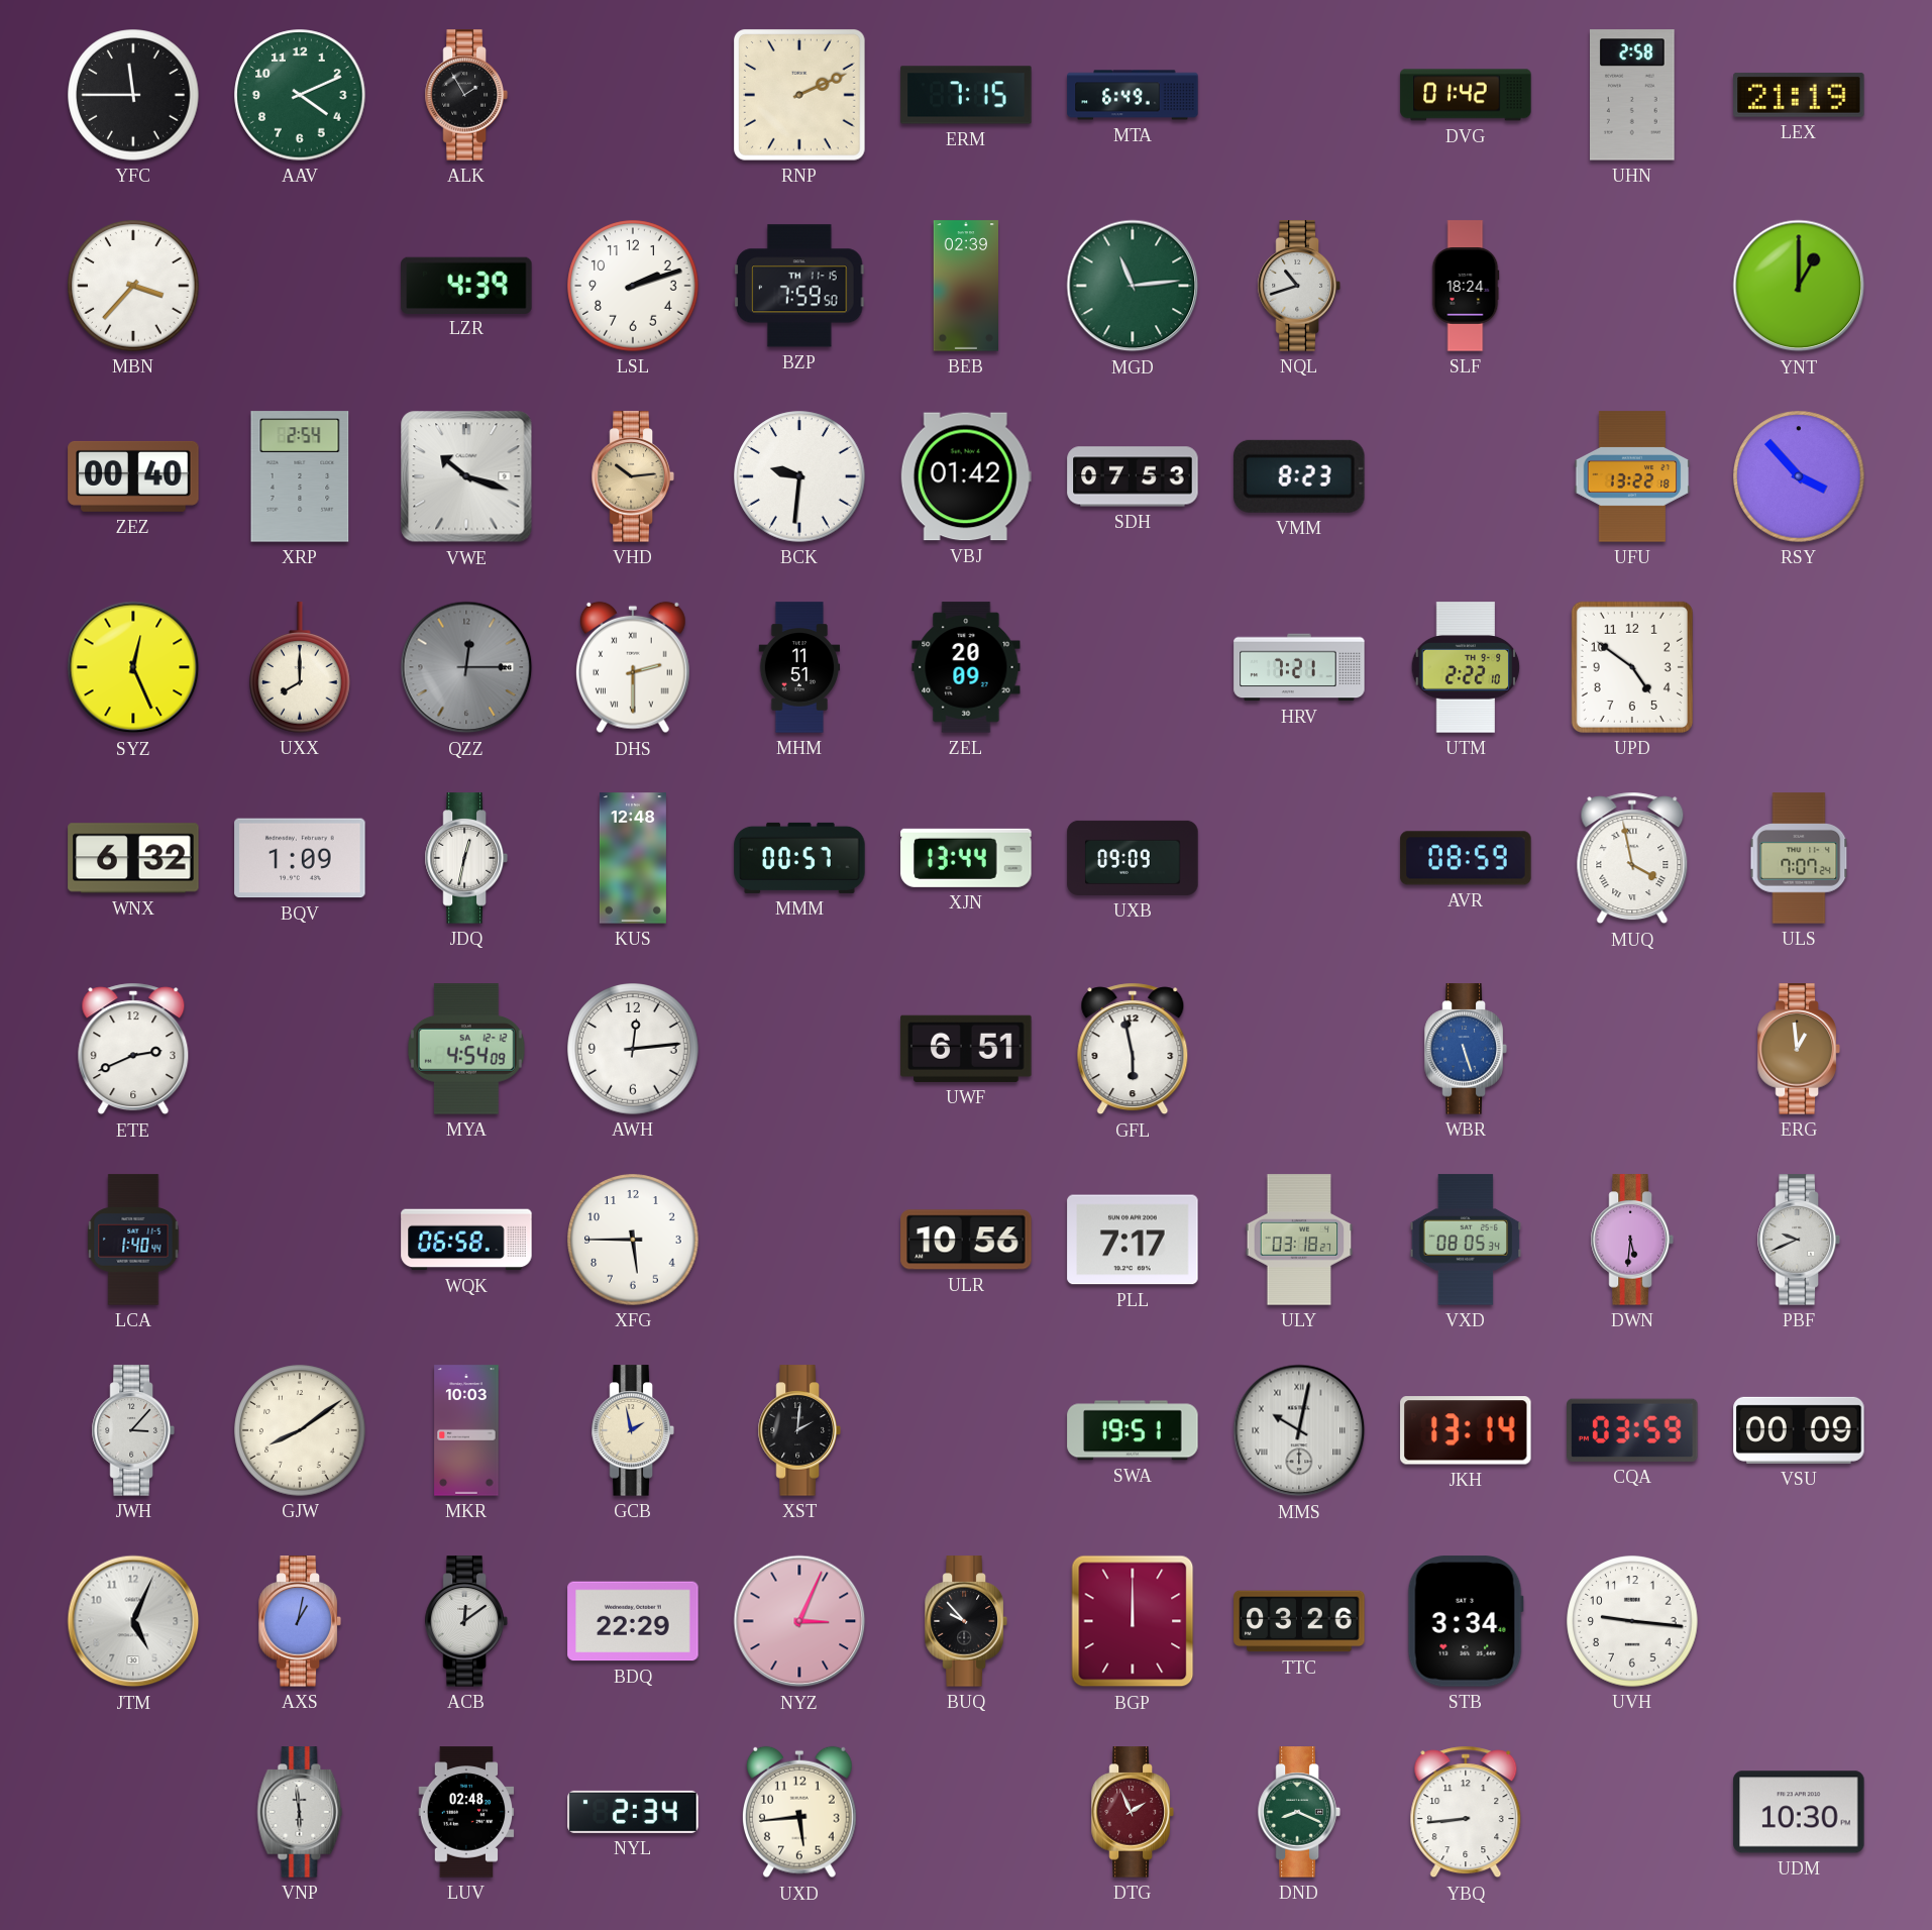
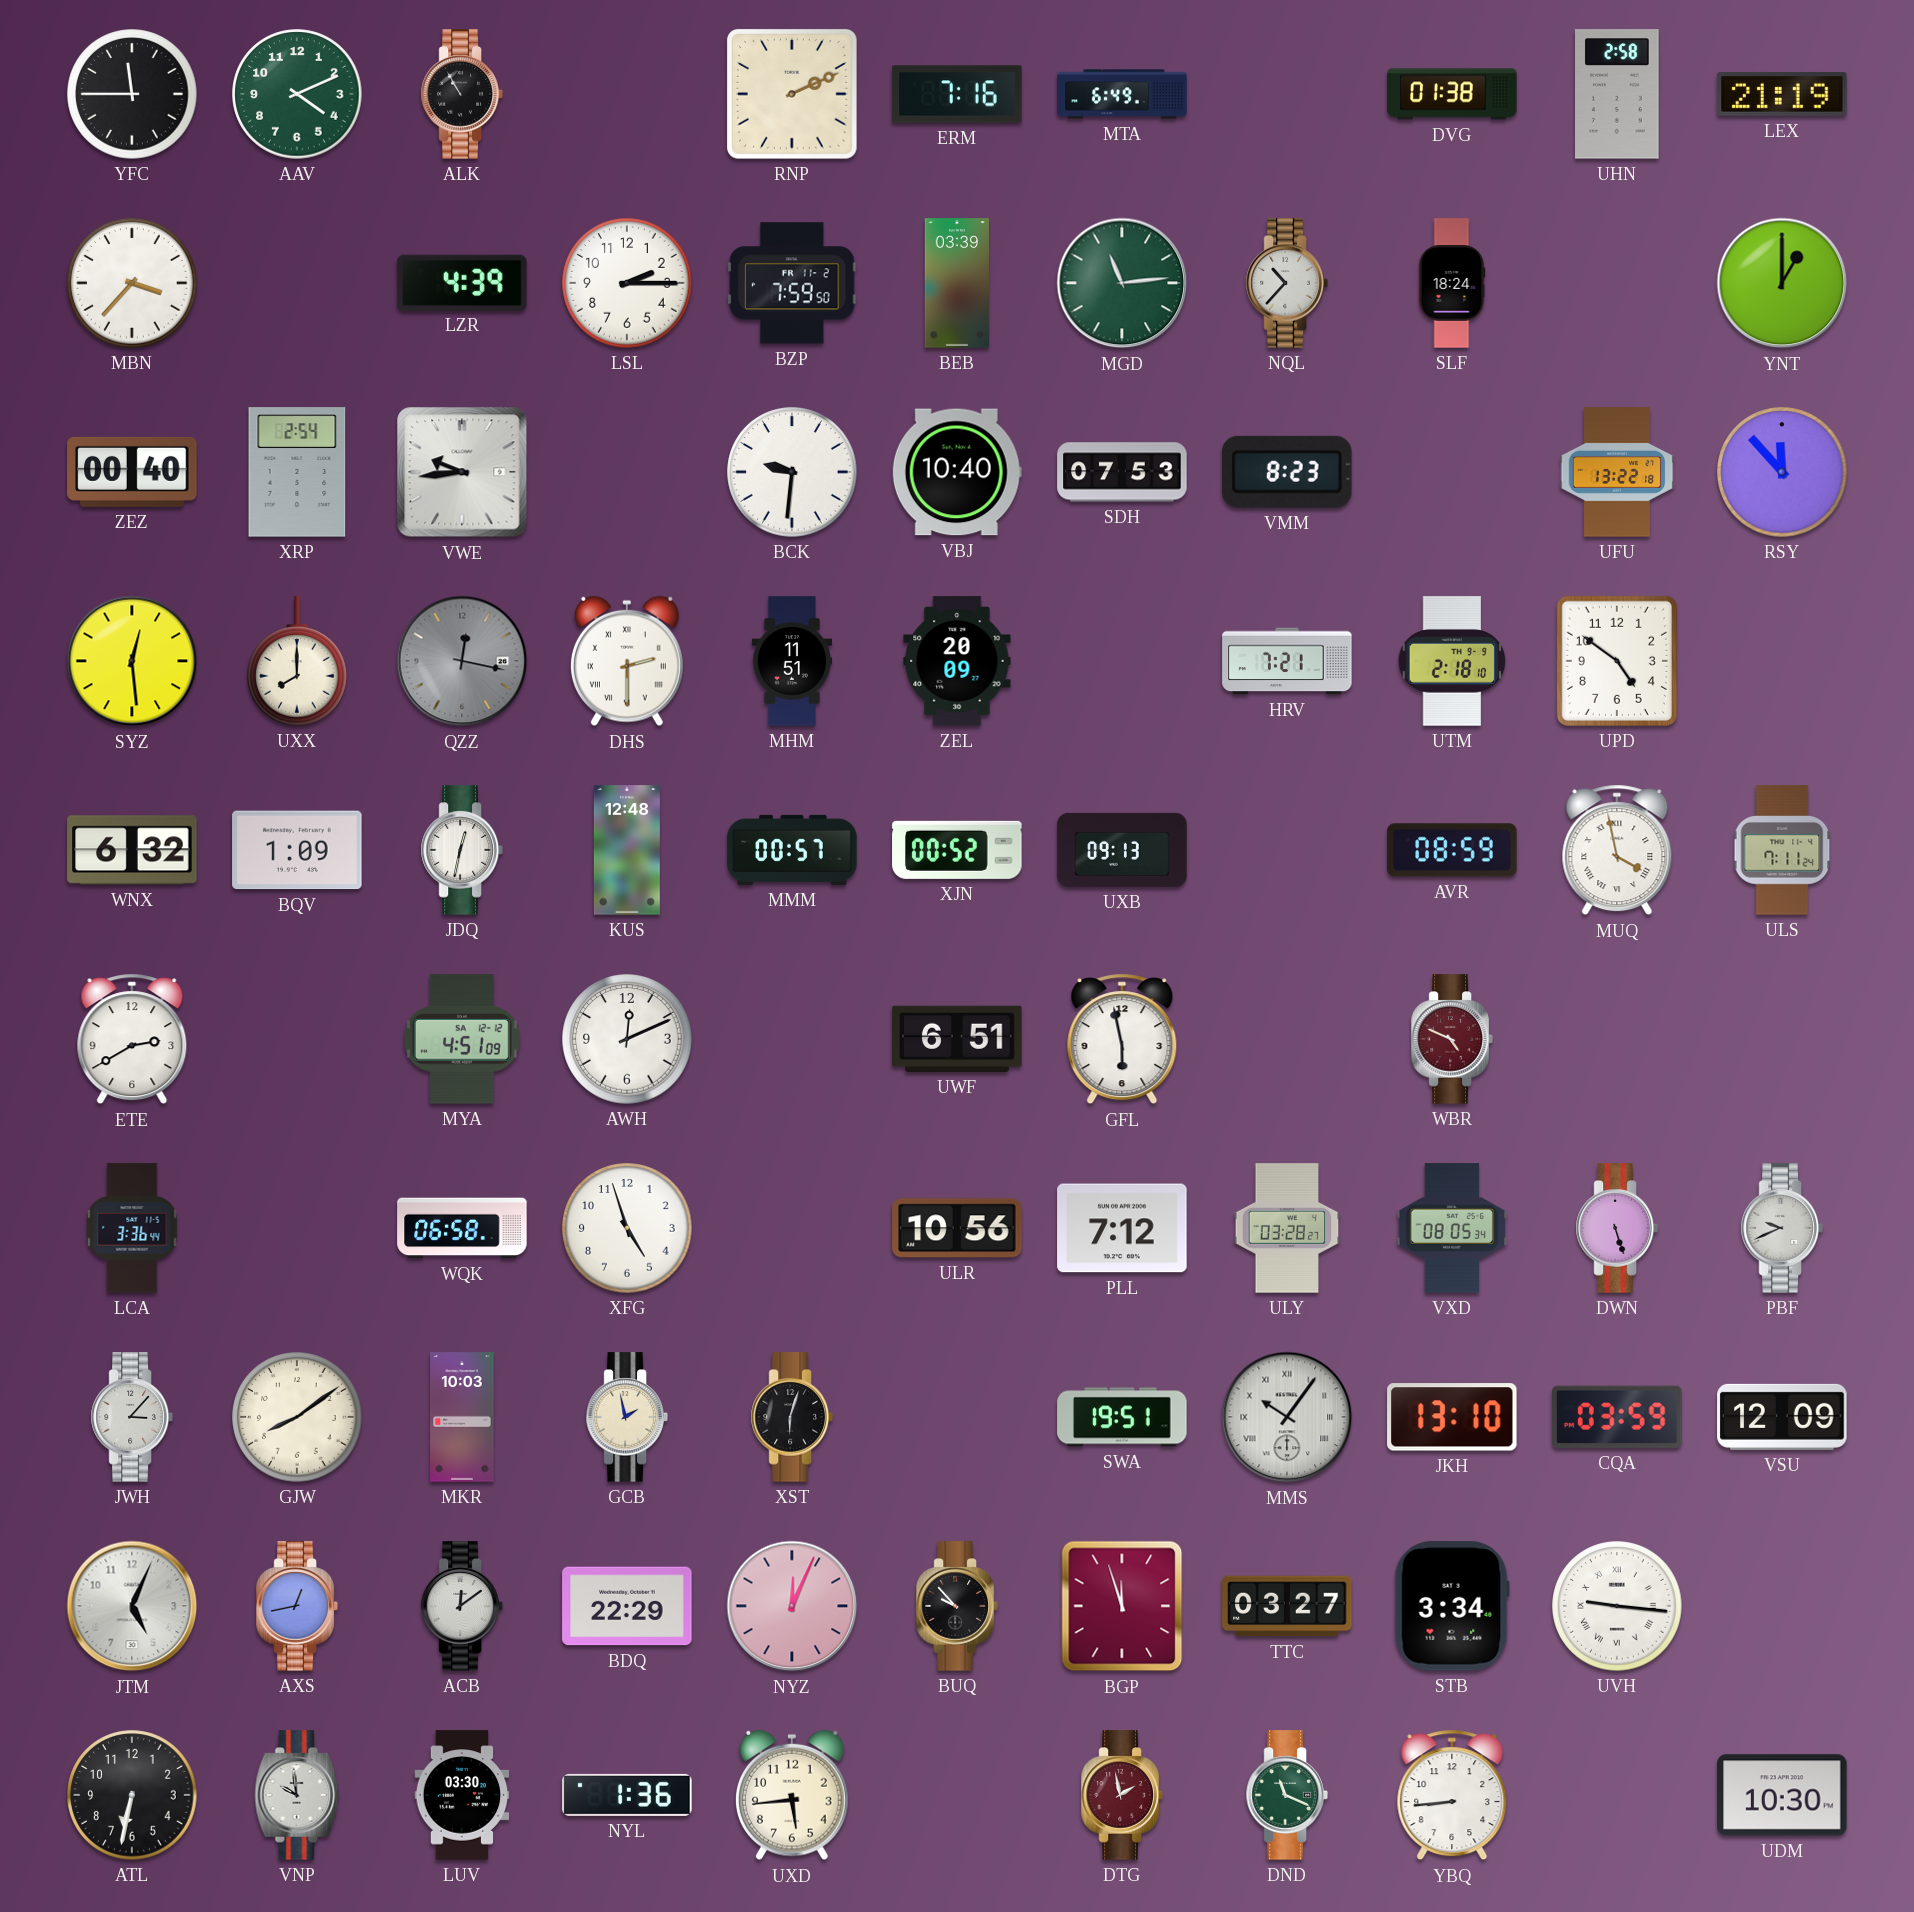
ALK: 1:55 -> 10:55
ERM: 7:15 -> 7:16
DVG: 01:42 -> 01:38
LSL: 2:12 -> 2:15
BZP date: TH 11-15 -> FR 11-2
BEB: 02:39 -> 03:39
NQL: 10:42 -> 10:37
VWE: 10:18 -> 9:44
VHD: 10:14 -> none
VBJ: 01:42 -> 10:40
RSY: 3:53 -> 11:53
SYZ: 12:26 -> 12:29
QZZ: 12:15 -> 12:17
UTM: 2:22 -> 2:18
XJN: 13:44 -> 00:52
UXB: 09:09 -> 09:13
ULS: 7:07 -> 7:11
ETE: 2:41 -> 2:40
MYA: 4:54 -> 4:51
AWH: 12:14 -> 12:11
WBR: 5:27 -> 4:49
WBR dial: blue -> burgundy
ERG: 12:59 -> none
LCA: 1:40 -> 3:36
XFG: 5:45 -> 4:57
PLL: 7:17 -> 7:12
ULY: 03:18 -> 03:28
DWN: 5:31 -> 5:27
XST: 2:01 -> 6:03
MMS: 10:02 -> 10:06
JKH: 13:14 -> 13:10
VSU: 00:09 -> 12:09
AXS: 1:02 -> 12:43
NYZ: 3:04 -> 12:04
BGP: 12:00 -> 11:57
TTC: 03:26 -> 03:27
UVH numerals: Arabic -> Roman
ATL: none -> 6:32
VNP: 5:59 -> 9:59
LUV: 02:48 -> 03:30
NYL: 2:34 -> 1:36
DTG: 1:56 -> 1:58
DND: 8:19 -> 11:19
